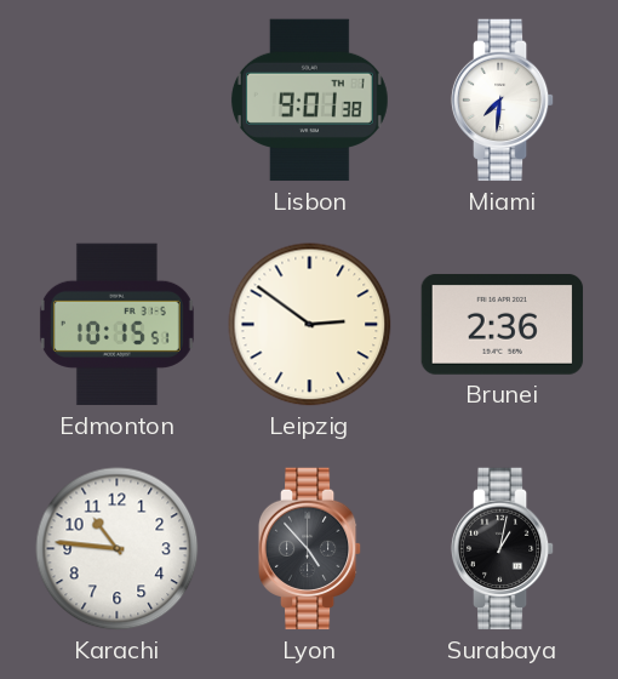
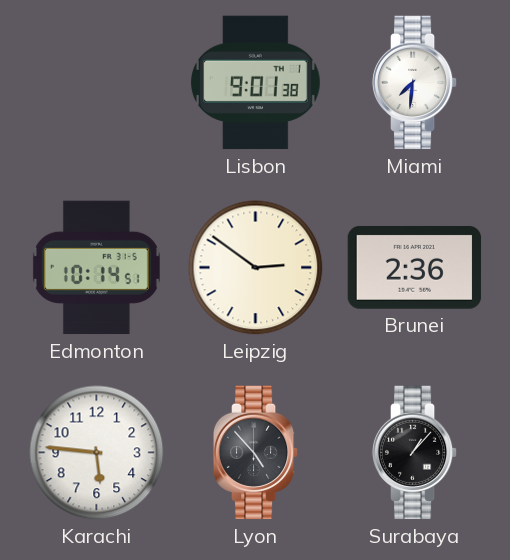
Edmonton: 10:15 -> 10:14
Karachi: 10:46 -> 5:46
Surabaya: 1:02 -> 1:07
